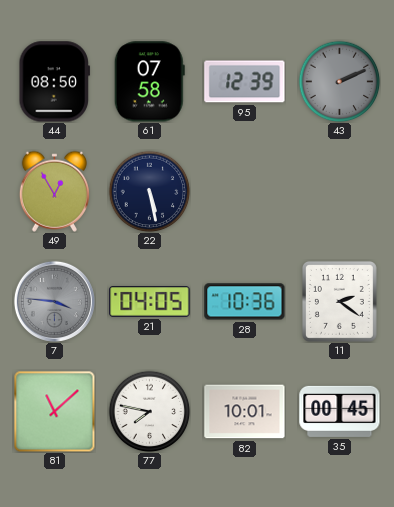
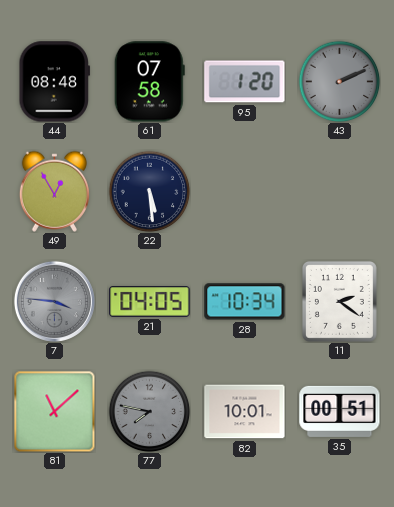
44: 08:50 -> 08:48
95: 12:39 -> 1:20
22: 5:28 -> 5:29
28: 10:36 -> 10:34
77 dial: white -> grey
35: 00:45 -> 00:51
